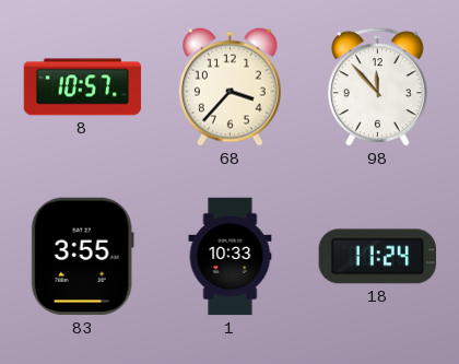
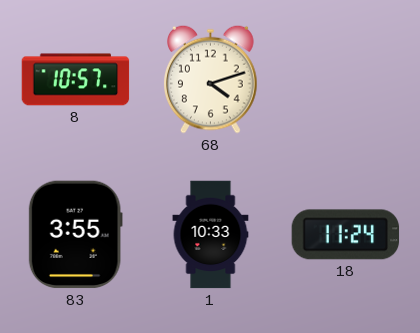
68: 3:37 -> 4:12
98: 11:53 -> none
